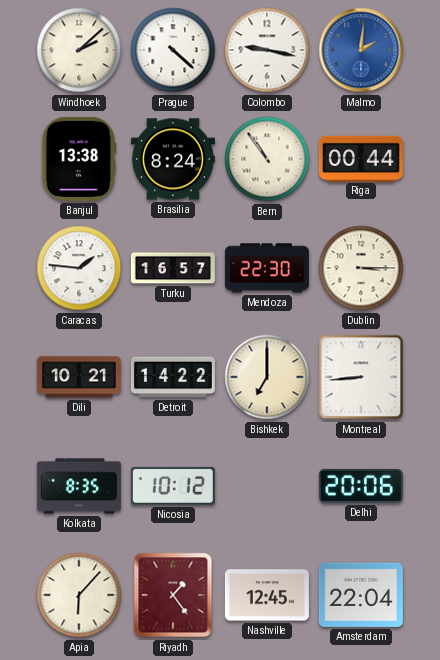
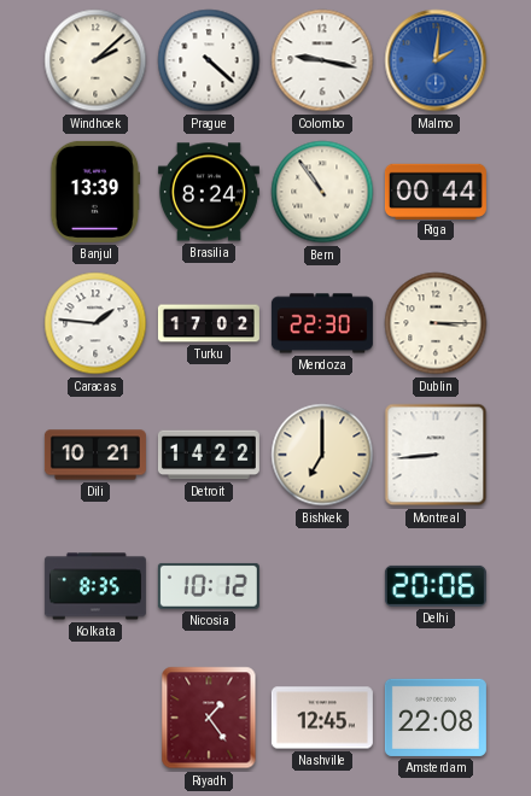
Banjul: 13:38 -> 13:39
Turku: 16:57 -> 17:02
Apia: 6:07 -> none
Amsterdam: 22:04 -> 22:08
